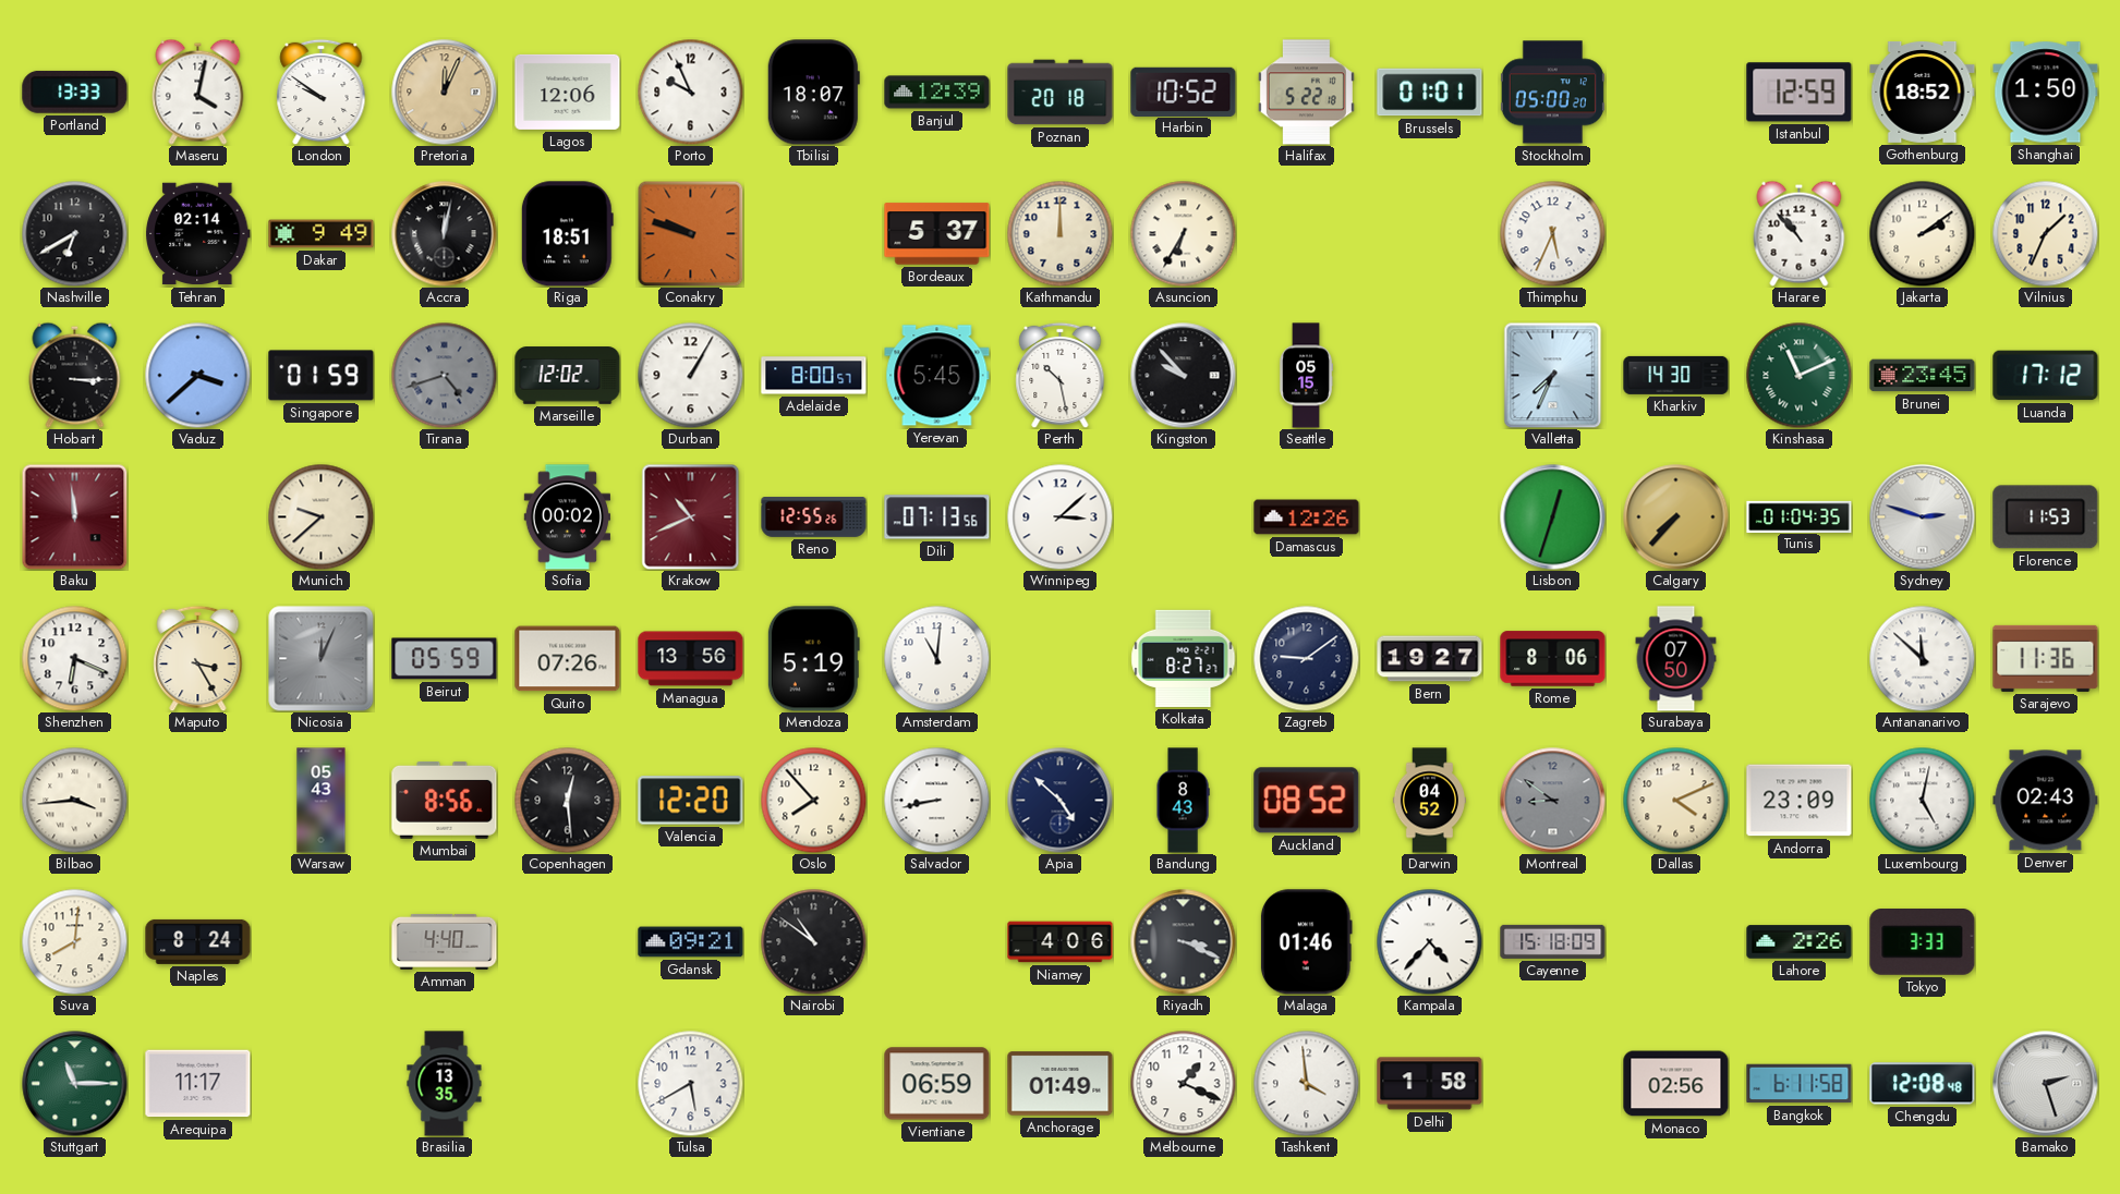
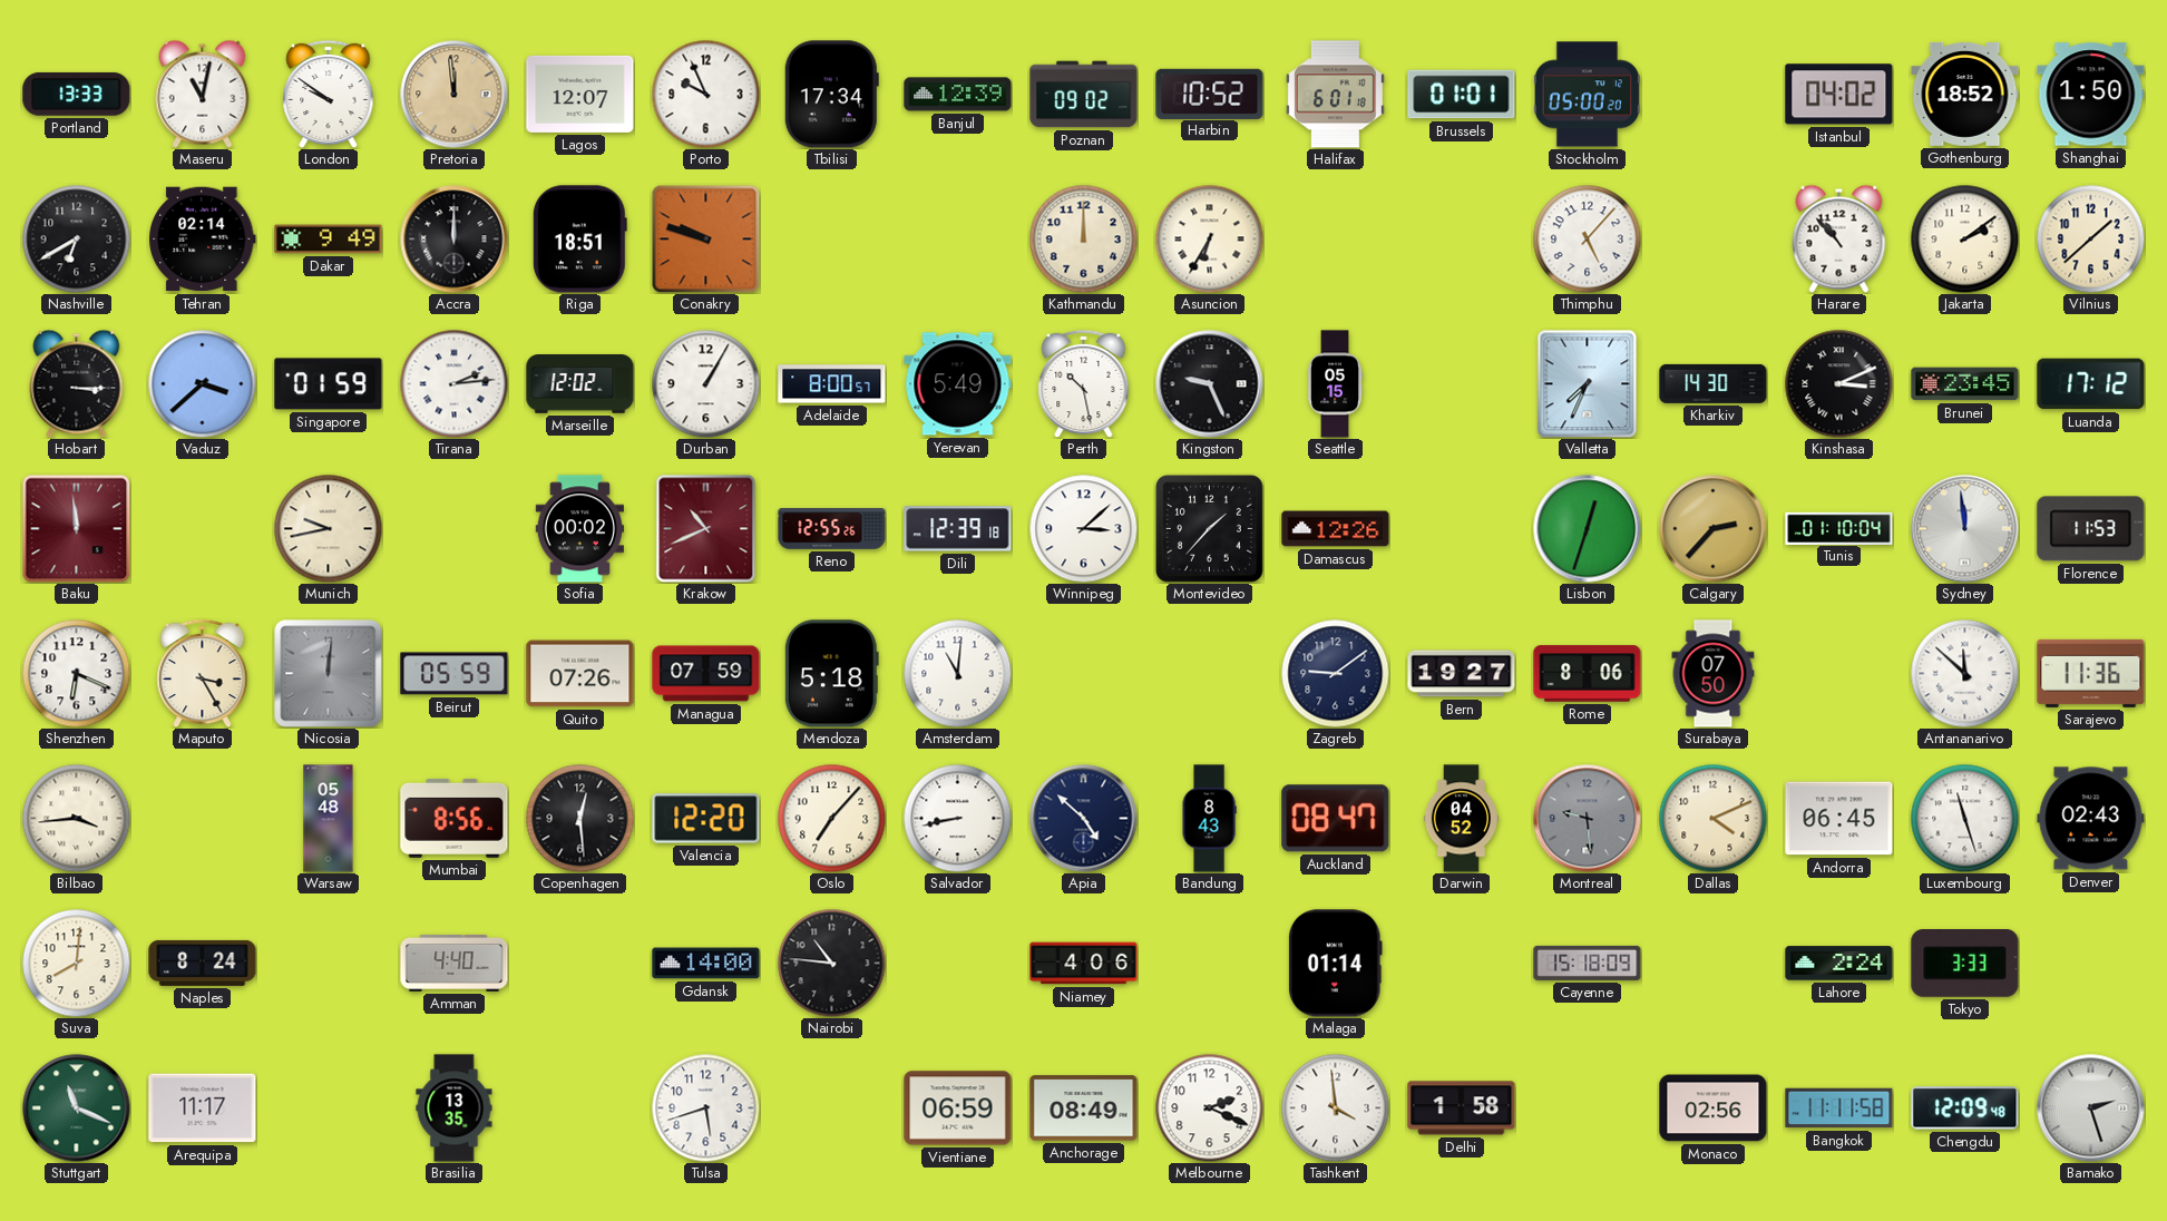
Maseru: 4:02 -> 11:02
Pretoria: 12:04 -> 11:59
Lagos: 12:06 -> 12:07
Tbilisi: 18:07 -> 17:34
Poznan: 20:18 -> 09:02
Halifax: 5:22 -> 6:01
Istanbul: 12:59 -> 04:02
Accra: 12:02 -> 12:00
Bordeaux: 5:37 -> none
Thimphu: 5:34 -> 5:07
Vilnius: 1:34 -> 1:38
Tirana: 4:42 -> 2:14
Tirana dial: grey -> white
Yerevan: 5:45 -> 5:49
Kingston: 9:53 -> 9:26
Kinshasa: 11:11 -> 3:11
Kinshasa dial: green -> black
Munich: 9:38 -> 9:43
Dili: 07:13 -> 12:39
Montevideo: none -> 1:37
Calgary: 7:37 -> 2:37
Tunis: 01:04 -> 01:10
Sydney: 2:48 -> 11:59
Nicosia: 12:04 -> 12:01
Managua: 13:56 -> 07:59
Mendoza: 5:19 -> 5:18
Kolkata: 8:27 -> none
Warsaw: 05:43 -> 05:48
Oslo: 7:53 -> 7:07
Auckland: 08:52 -> 08:47
Montreal: 8:51 -> 9:29
Andorra: 23:09 -> 06:45
Luxembourg: 5:02 -> 11:27
Gdansk: 09:21 -> 14:00
Nairobi: 10:51 -> 10:46
Riyadh: 3:19 -> none
Malaga: 01:46 -> 01:14
Kampala: 4:37 -> none
Lahore: 2:26 -> 2:24
Stuttgart: 11:15 -> 11:19
Tulsa: 5:40 -> 5:42
Anchorage: 01:49 -> 08:49
Melbourne: 1:19 -> 2:19
Bangkok: 6:11 -> 11:11
Chengdu: 12:08 -> 12:09
